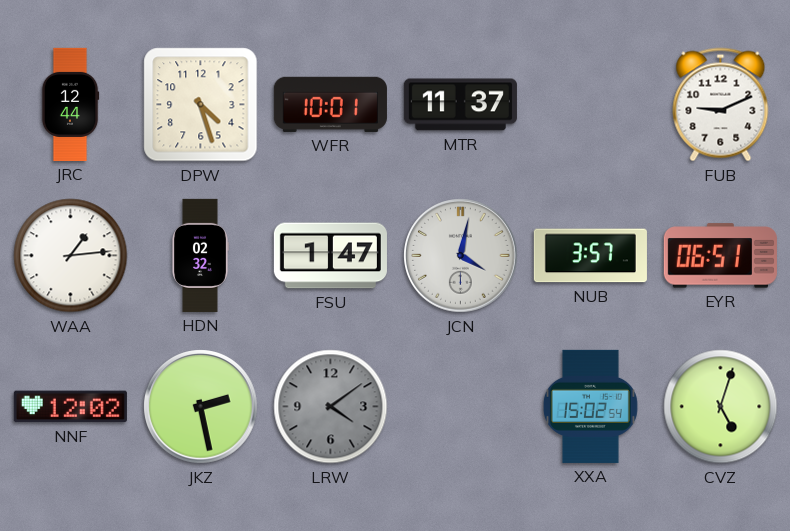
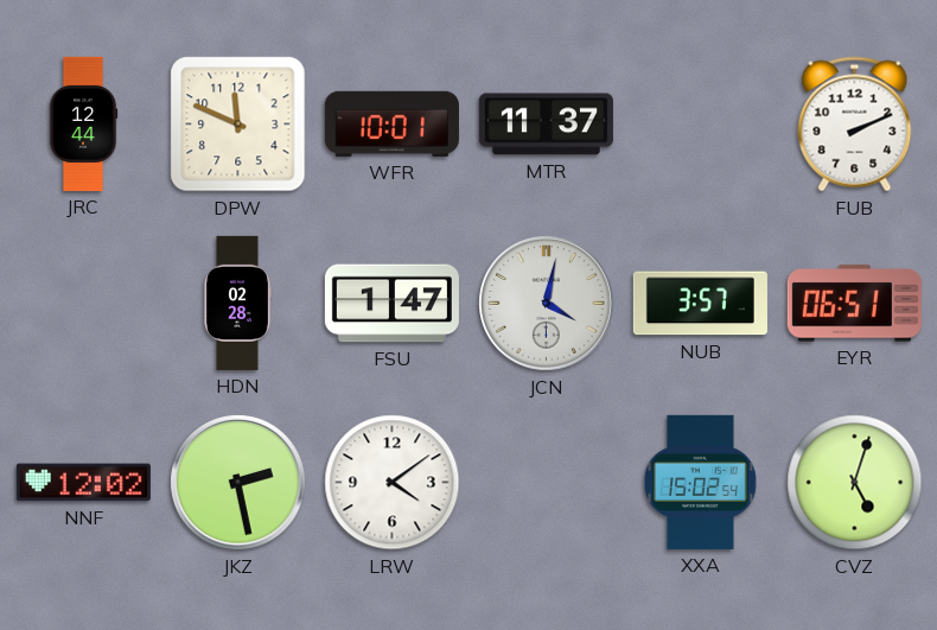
DPW: 4:27 -> 11:49
FUB: 9:11 -> 2:11
WAA: 1:14 -> none
HDN: 02:32 -> 02:28
LRW dial: grey -> white
